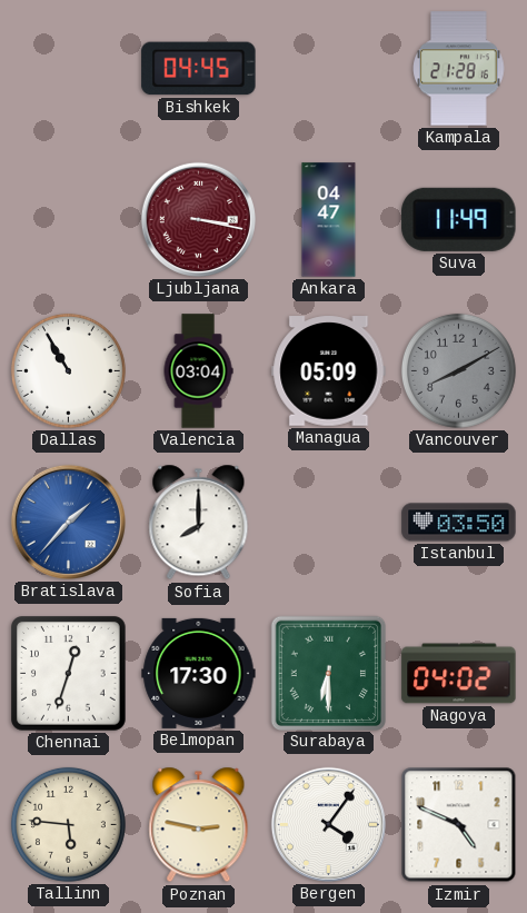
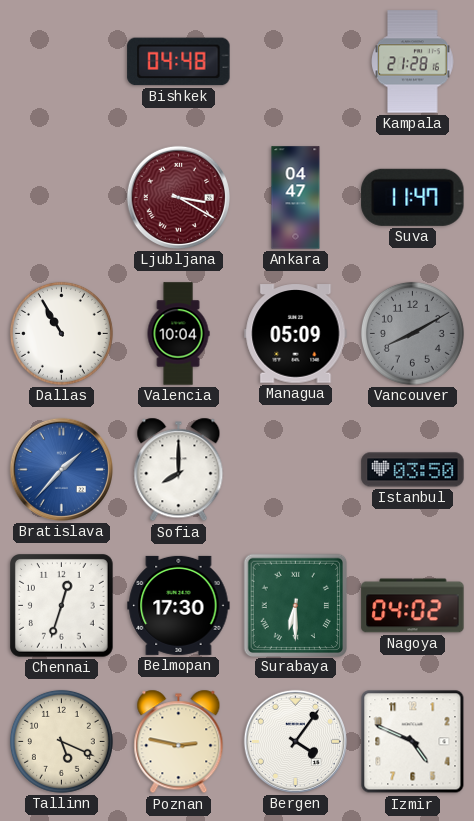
Bishkek: 04:45 -> 04:48
Ljubljana: 3:17 -> 3:20
Suva: 11:49 -> 11:47
Valencia: 03:04 -> 10:04
Tallinn: 5:46 -> 5:19
